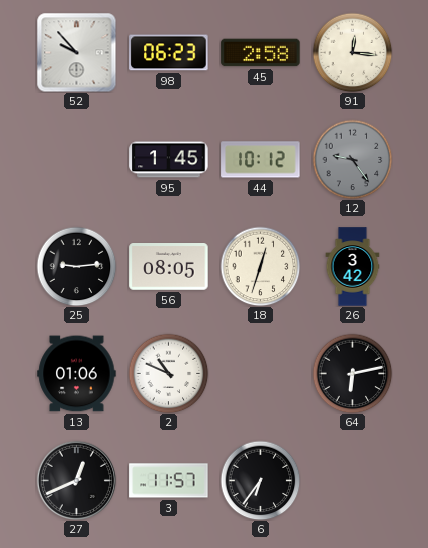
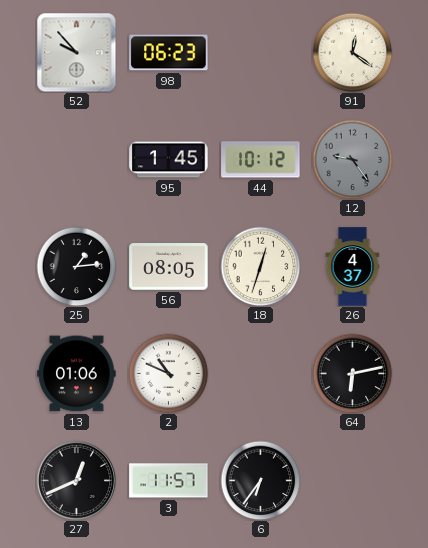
45: 2:58 -> none
91: 12:16 -> 12:21
25: 9:14 -> 1:14
26: 3:42 -> 4:37
